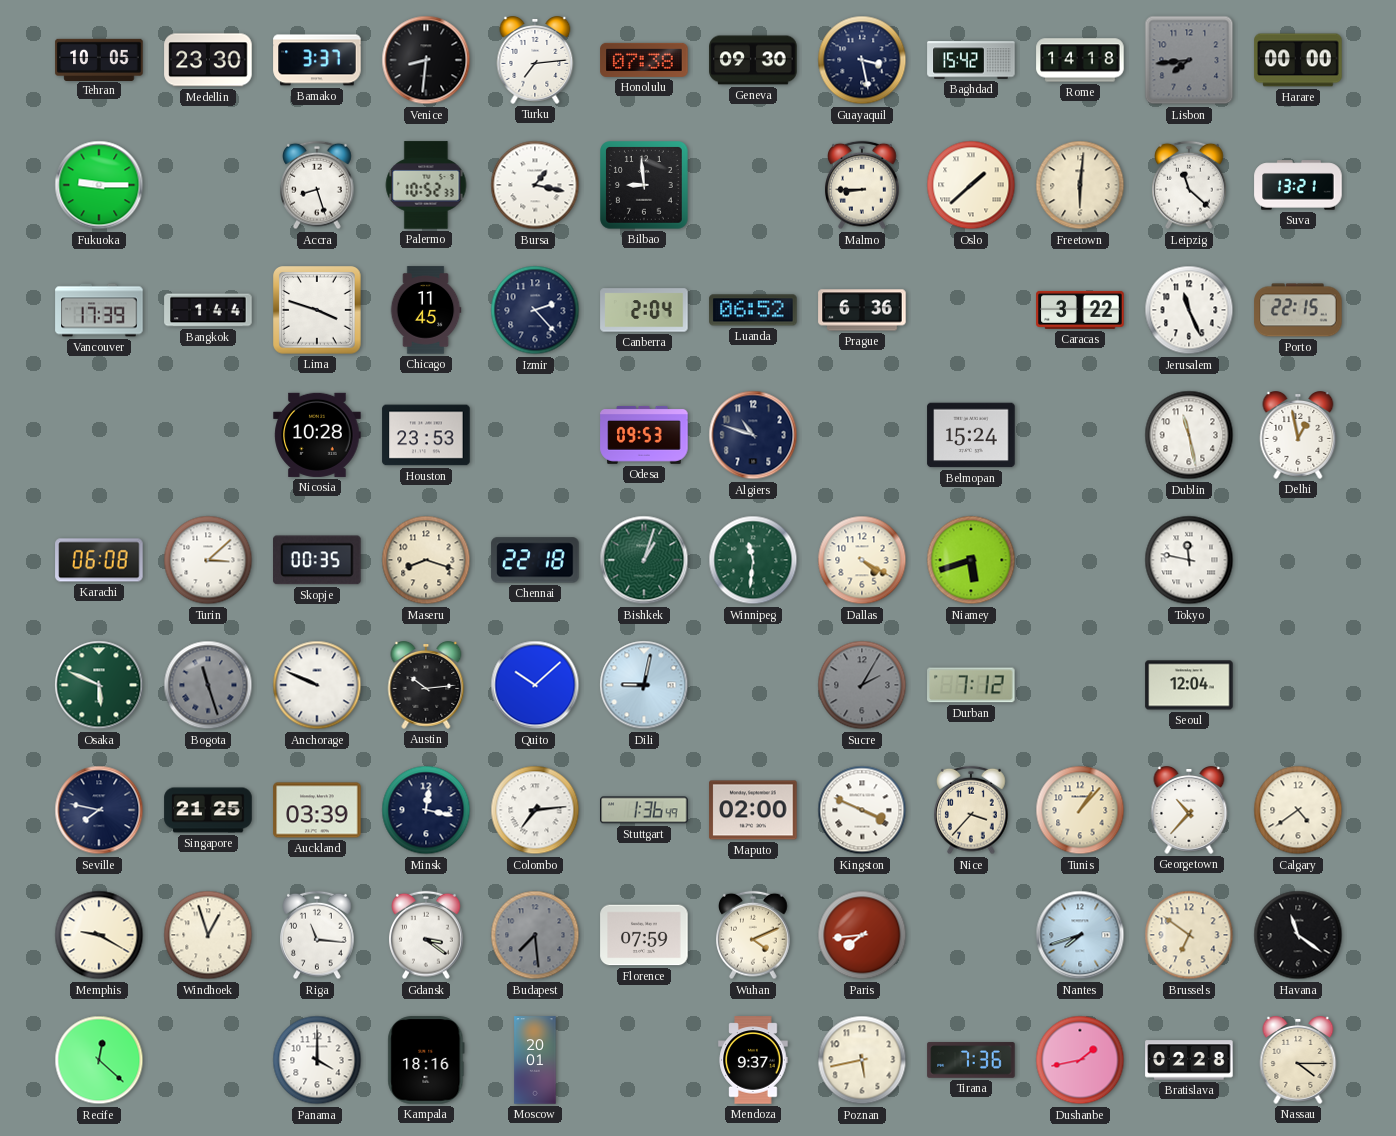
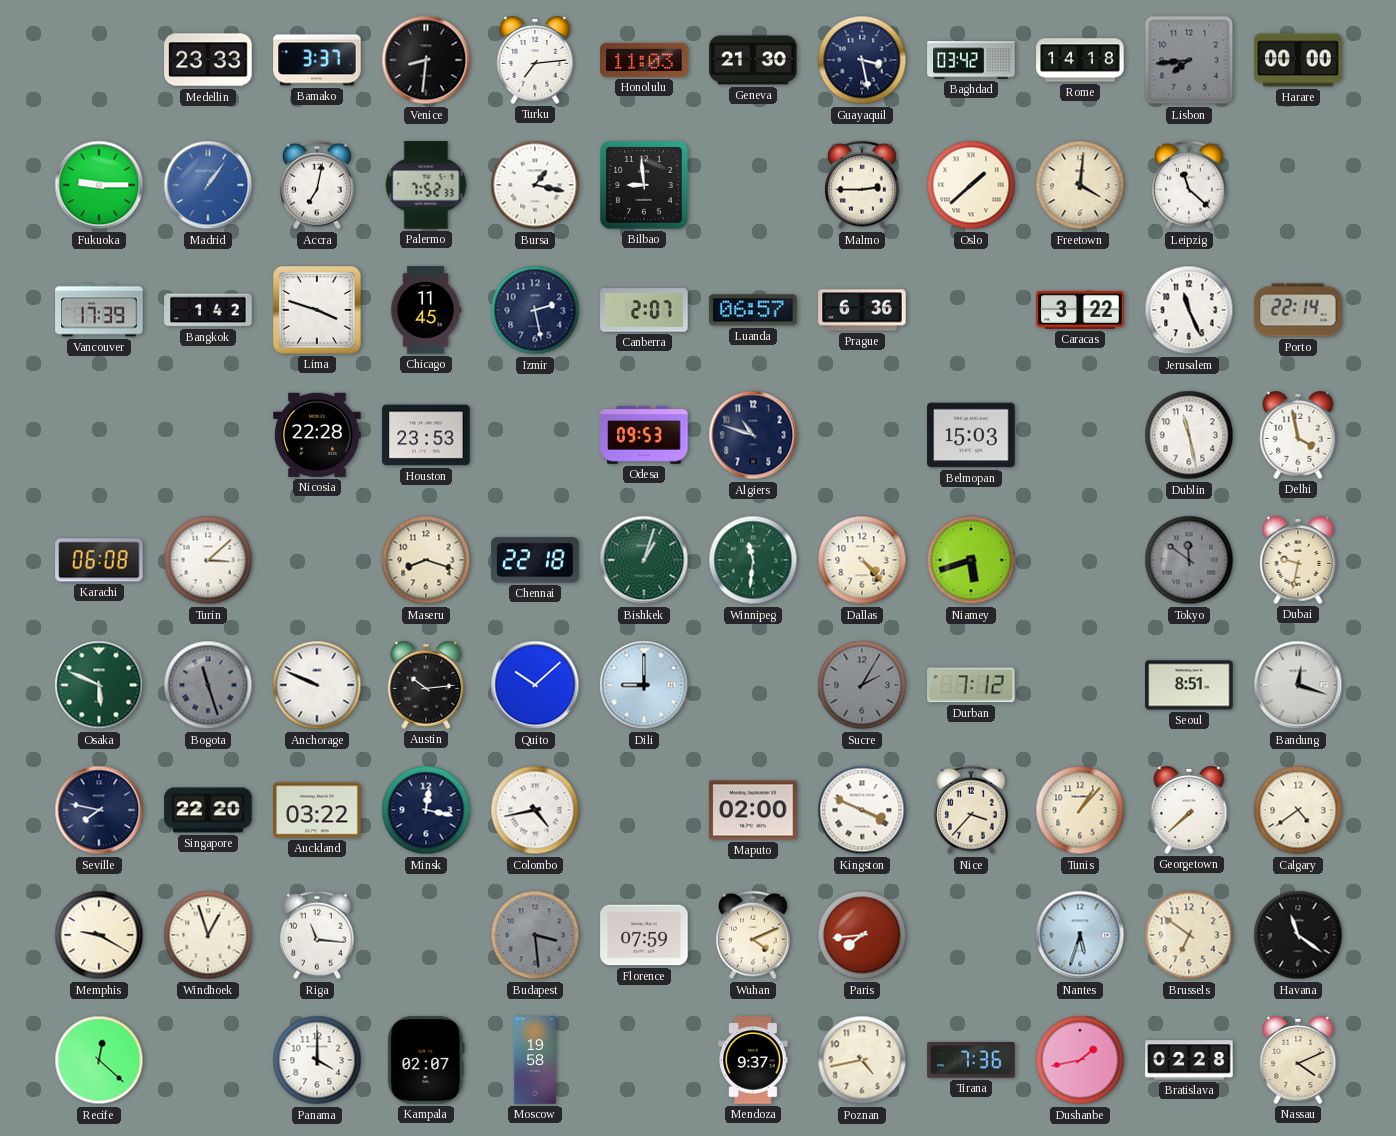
Tehran: 10:05 -> none
Medellin: 23:30 -> 23:33
Honolulu: 07:38 -> 11:03
Geneva: 09:30 -> 21:30
Baghdad: 15:42 -> 03:42
Madrid: none -> 1:06
Accra: 8:27 -> 7:02
Palermo: 10:52 -> 7:52
Malmo: 8:45 -> 2:45
Freetown: 6:01 -> 4:01
Suva: 13:21 -> none
Bangkok: 1:44 -> 1:42
Izmir: 2:23 -> 2:28
Canberra: 2:04 -> 2:07
Luanda: 06:52 -> 06:57
Porto: 22:15 -> 22:14
Nicosia: 10:28 -> 22:28
Belmopan: 15:24 -> 15:03
Delhi: 12:58 -> 3:58
Skopje: 00:35 -> none
Dallas: 4:20 -> 4:23
Tokyo: 11:47 -> 11:51
Tokyo dial: white -> grey
Dubai: none -> 9:32
Dili: 9:02 -> 9:00
Seoul: 12:04 -> 8:51
Bandung: none -> 12:18
Singapore: 21:25 -> 22:20
Auckland: 03:39 -> 03:22
Colombo: 7:14 -> 4:43
Stuttgart: 1:36 -> none
Georgetown: 10:37 -> 7:38
Gdansk: 3:21 -> none
Budapest: 7:29 -> 3:29
Nantes: 7:42 -> 5:33
Kampala: 18:16 -> 02:07
Moscow: 20:01 -> 19:58
Poznan: 5:43 -> 4:43
Nassau: 4:15 -> 4:11
